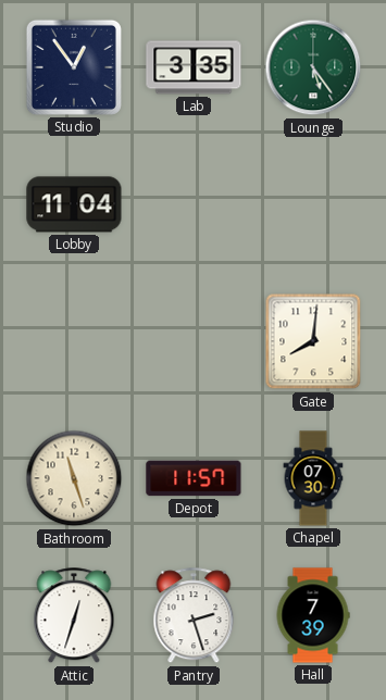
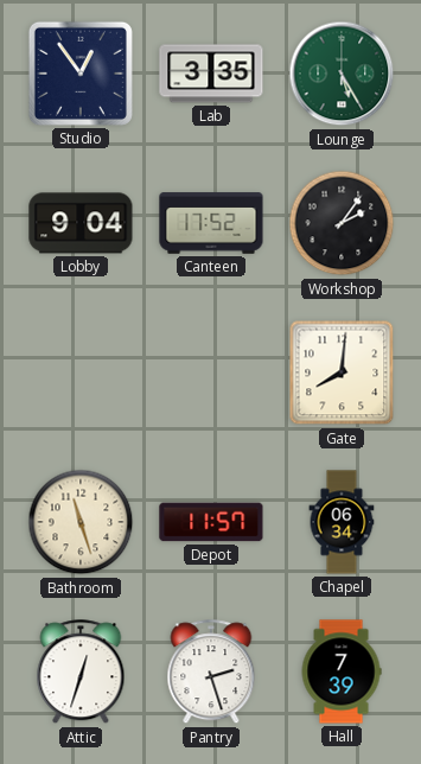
Lounge: 5:24 -> 5:25
Lobby: 11:04 -> 9:04
Canteen: none -> 17:52
Workshop: none -> 2:06
Chapel: 07:30 -> 06:34
